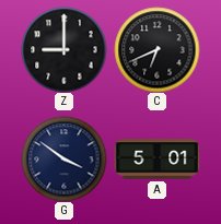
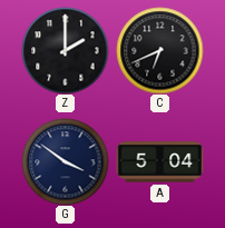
Z: 9:00 -> 2:00
A: 5:01 -> 5:04
